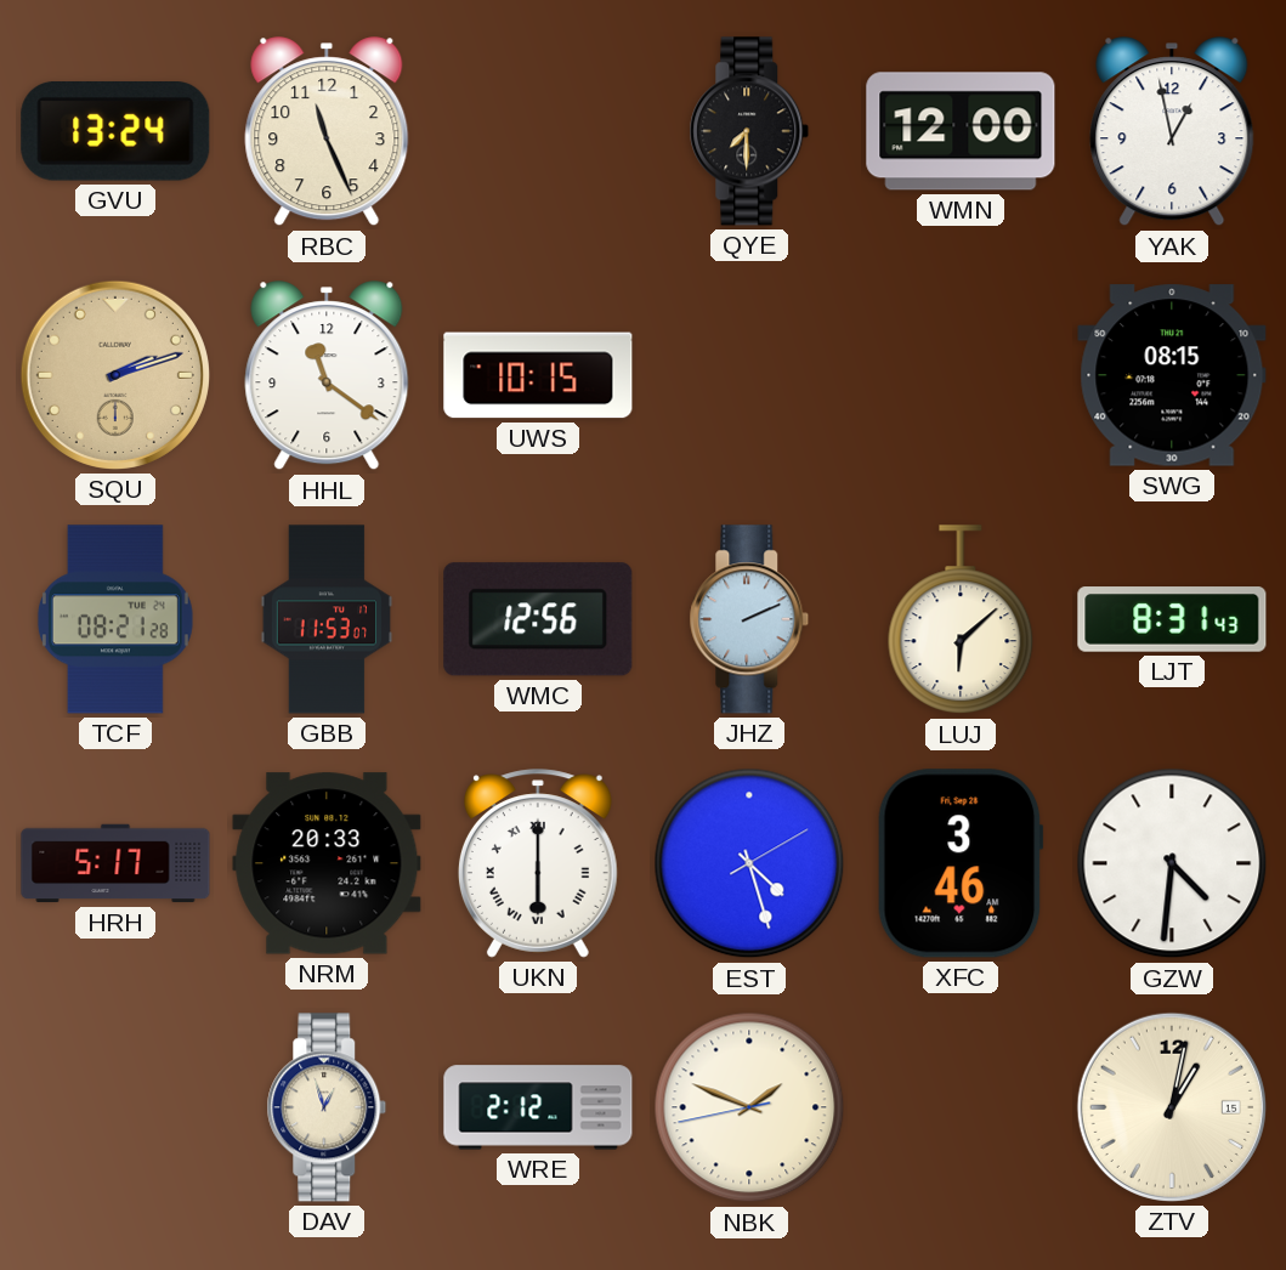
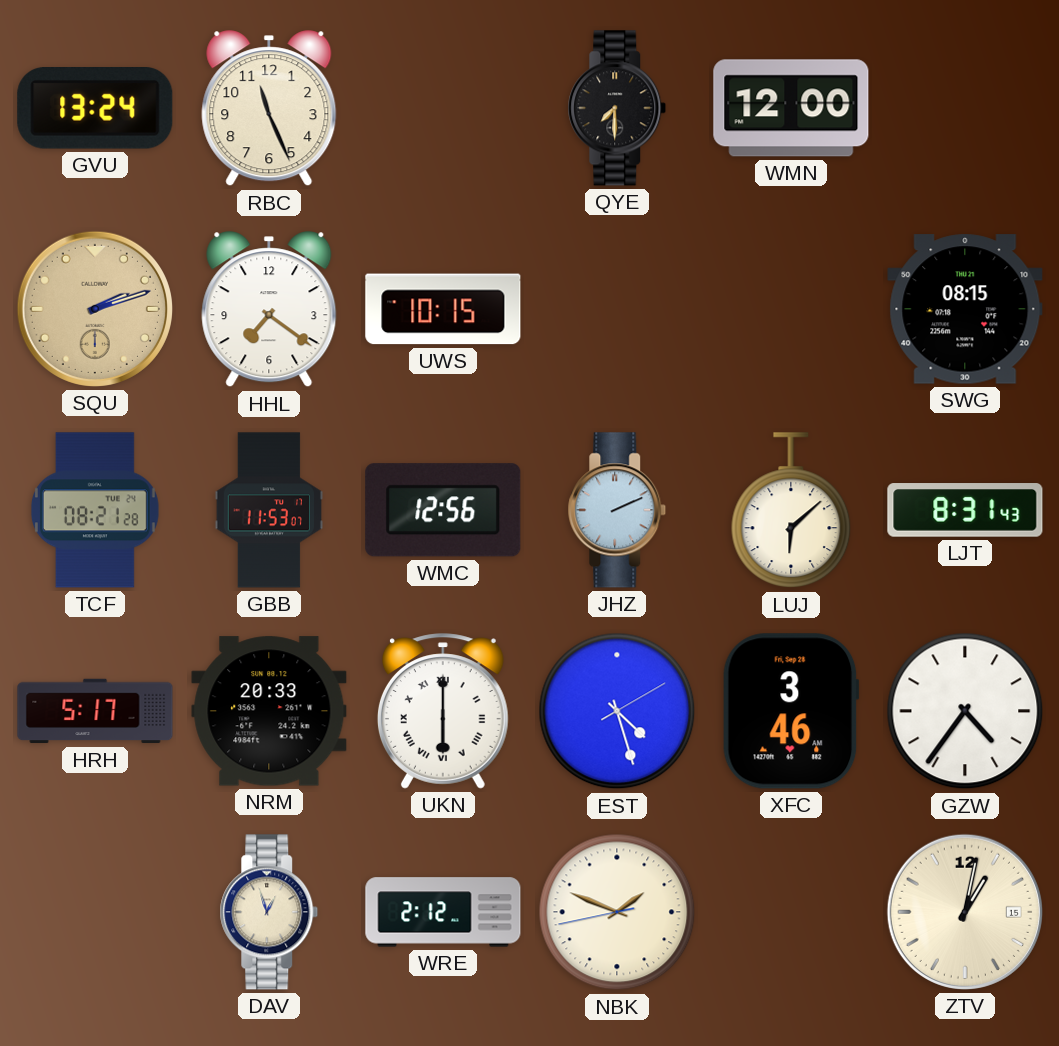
YAK: 12:58 -> none
HHL: 11:21 -> 7:21
GZW: 4:31 -> 4:36
